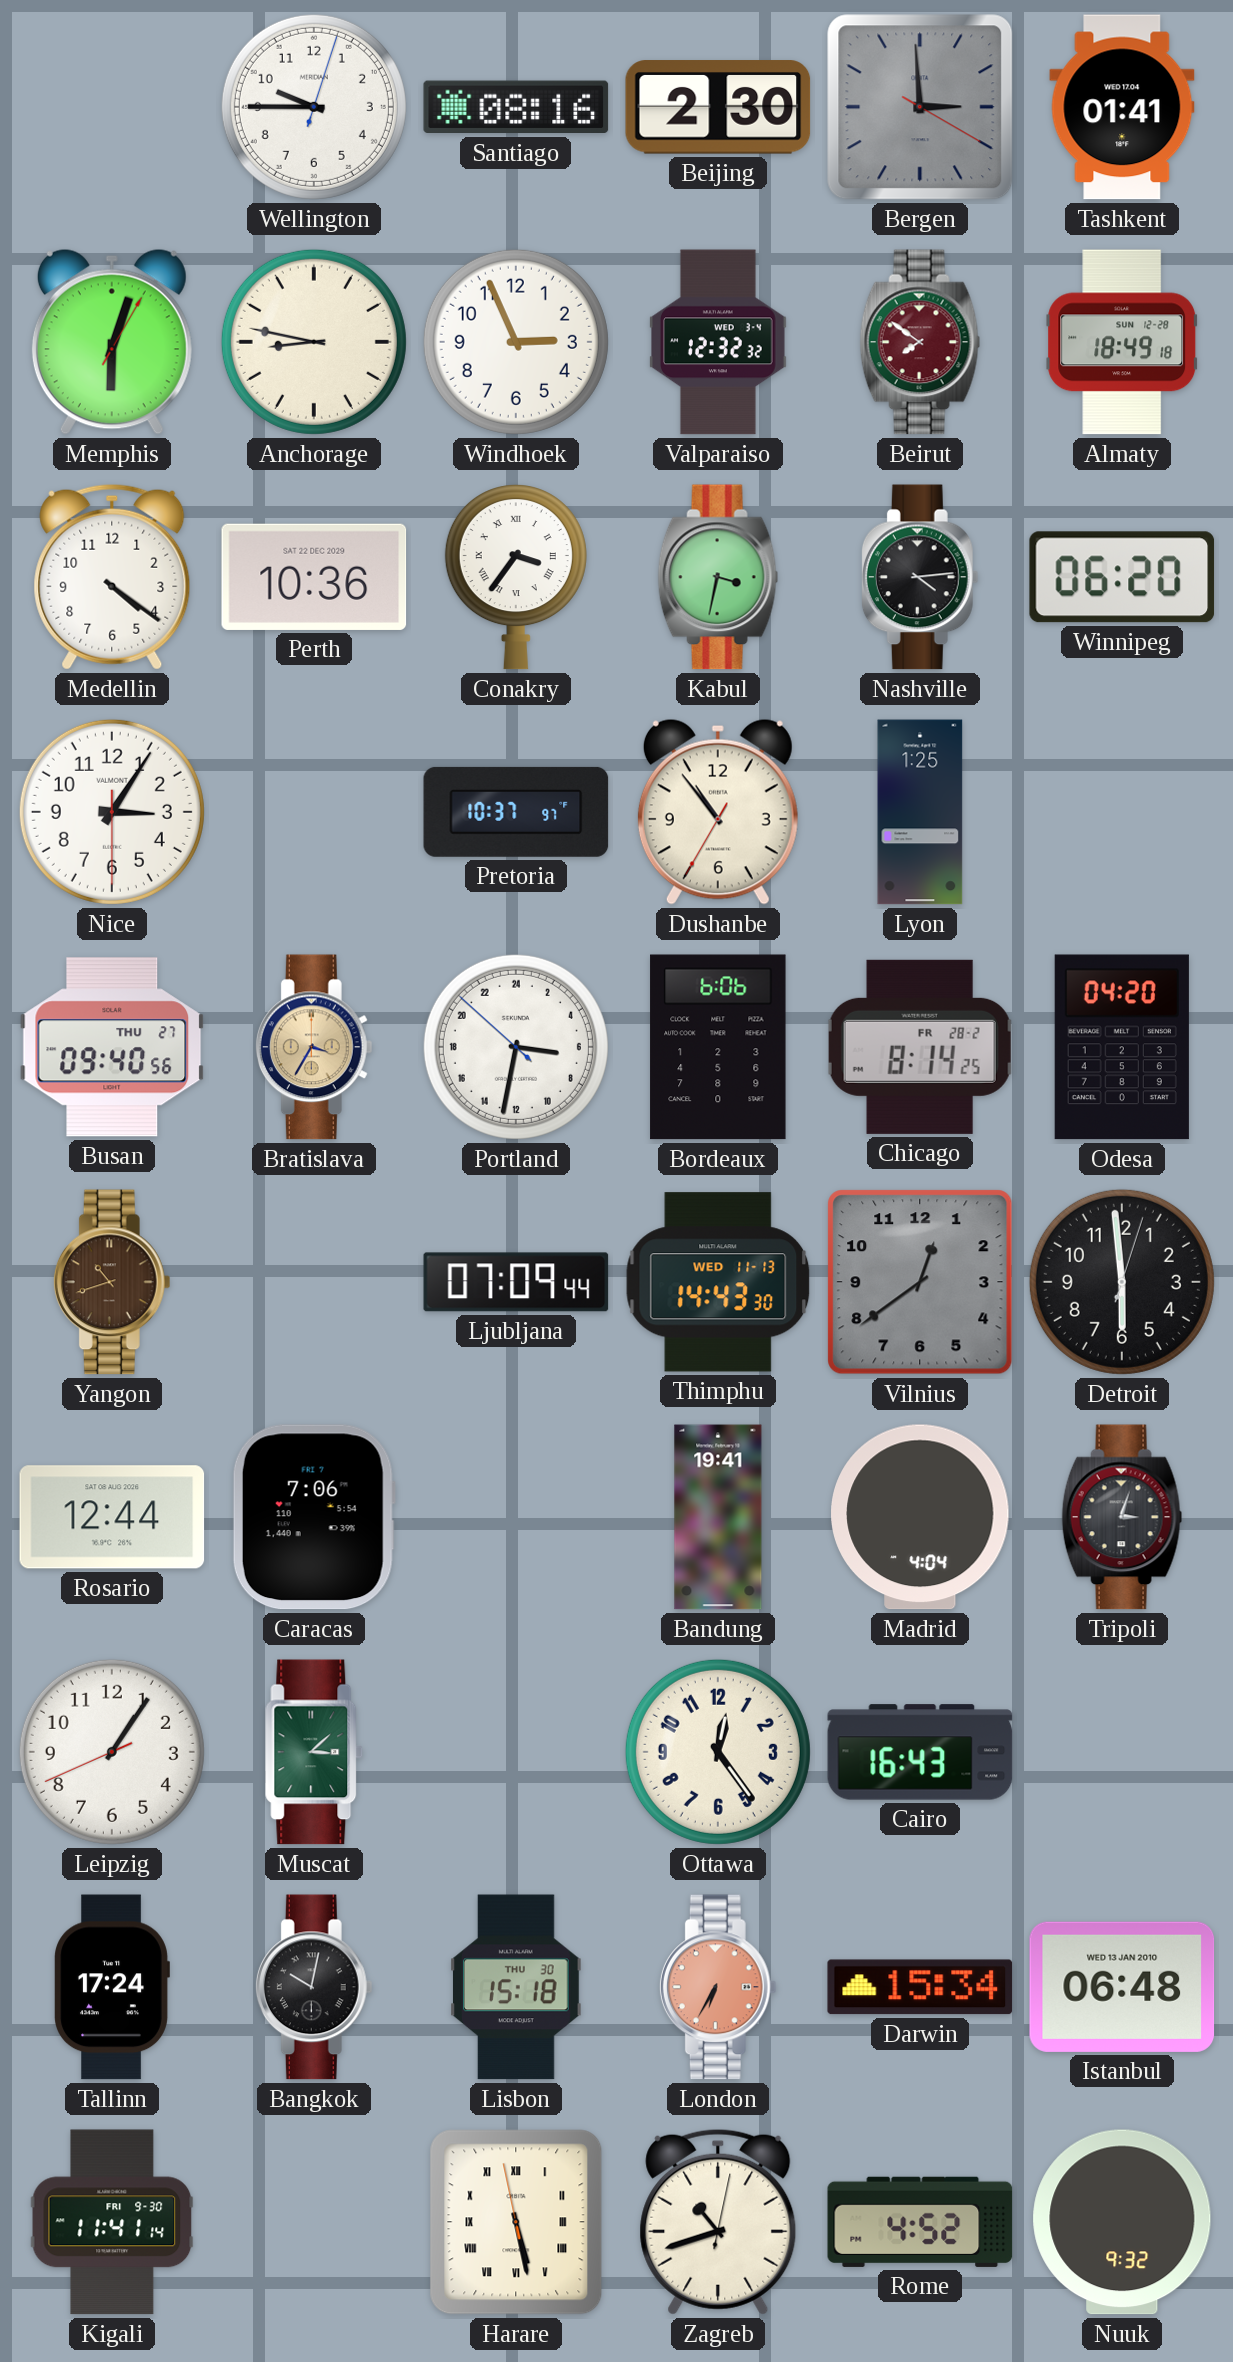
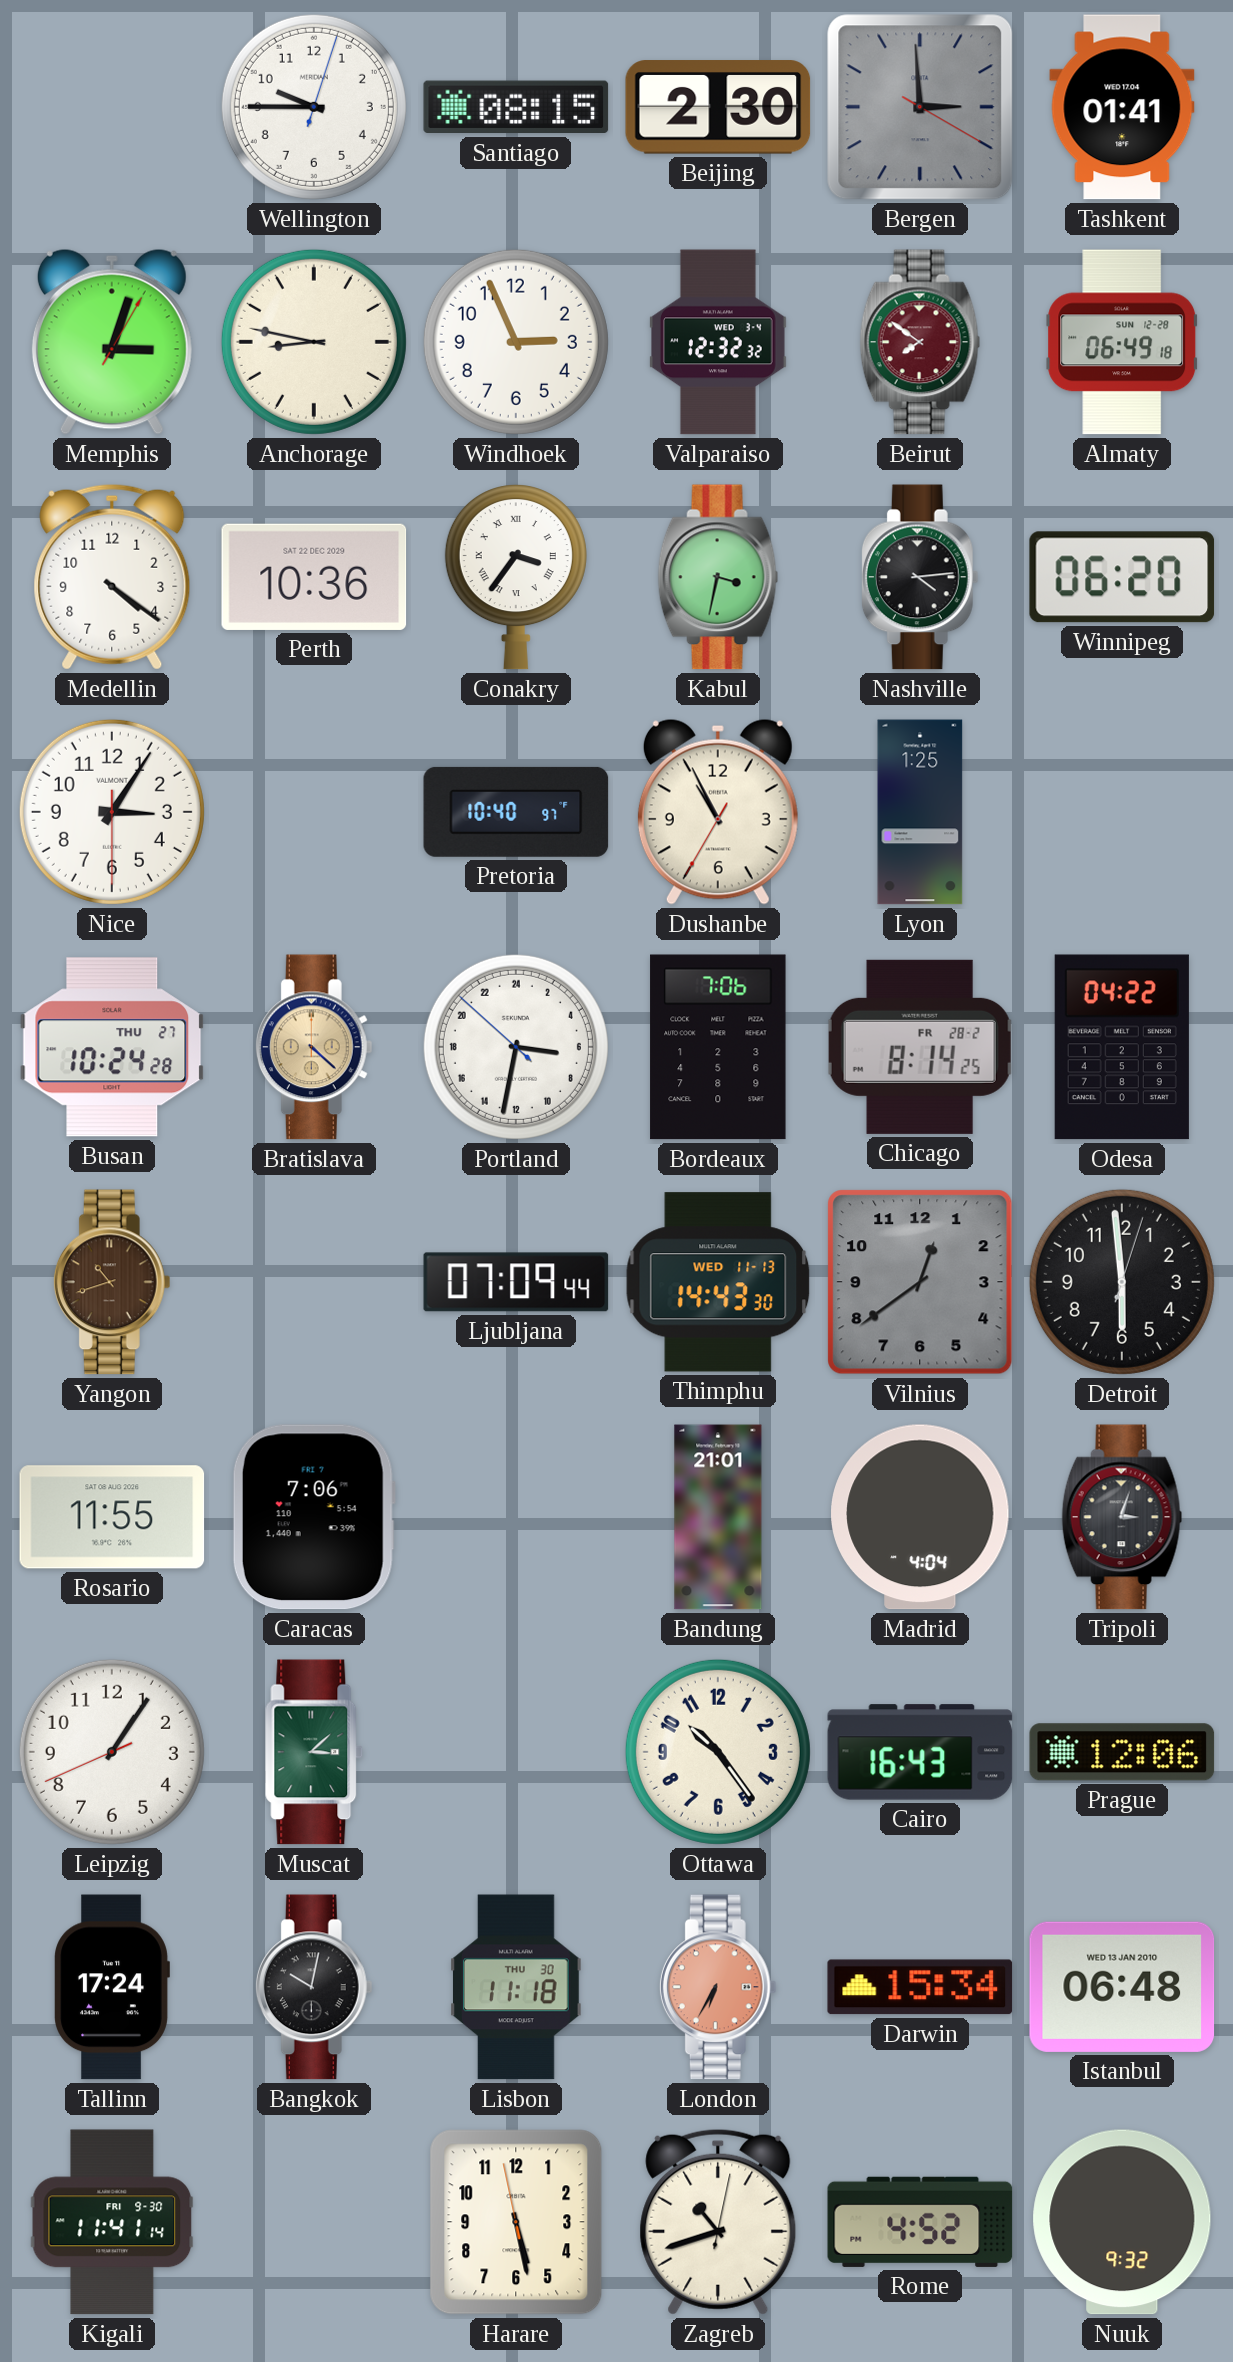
Santiago: 08:16 -> 08:15
Memphis: 6:03 -> 3:03
Almaty: 18:49 -> 06:49
Pretoria: 10:37 -> 10:40
Dushanbe: 10:53 -> 10:55
Busan: 09:40 -> 10:24
Bratislava: 3:35 -> 4:22
Bordeaux: 6:06 -> 7:06
Odesa: 04:20 -> 04:22
Rosario: 12:44 -> 11:55
Bandung: 19:41 -> 21:01
Ottawa: 12:24 -> 10:24
Prague: none -> 12:06
Lisbon: 15:18 -> 11:18
Harare numerals: Roman -> Arabic
